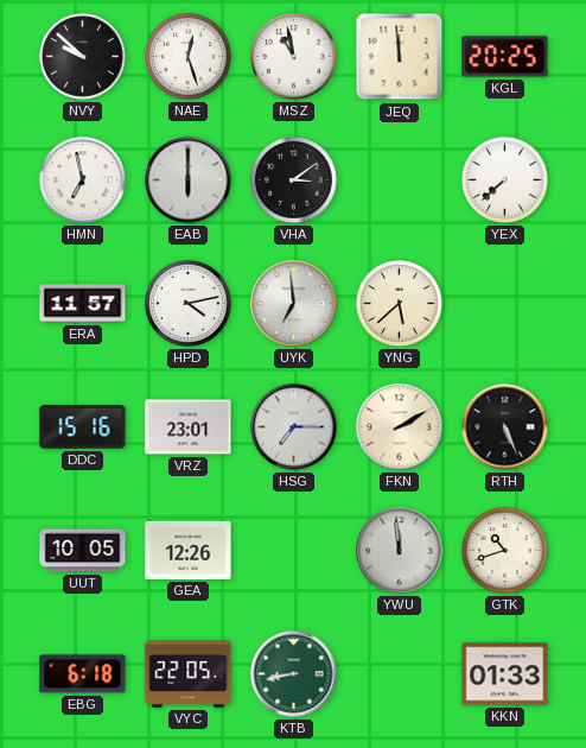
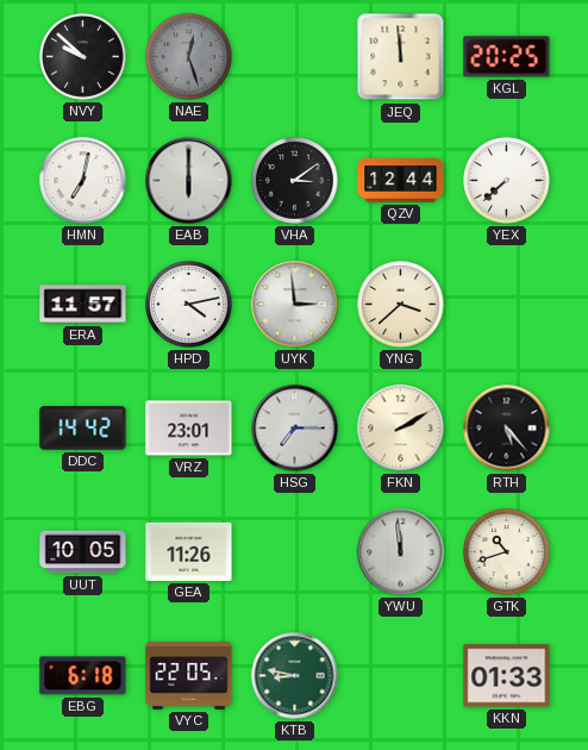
NAE dial: white -> grey
MSZ: 10:58 -> none
HMN: 6:58 -> 7:02
QZV: none -> 12:44
UYK: 6:59 -> 2:59
YNG: 5:38 -> 3:38
DDC: 15:16 -> 14:42
RTH: 5:26 -> 5:23
GEA: 12:26 -> 11:26
KTB: 8:43 -> 8:47
